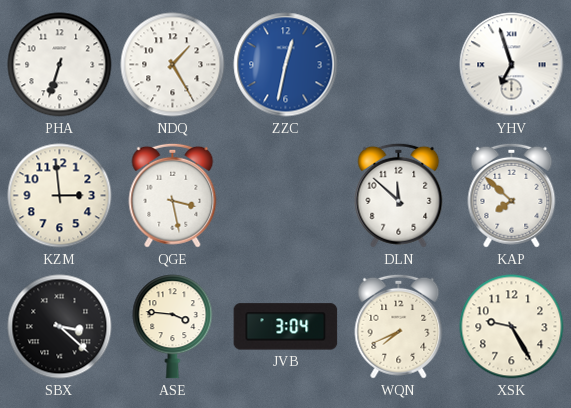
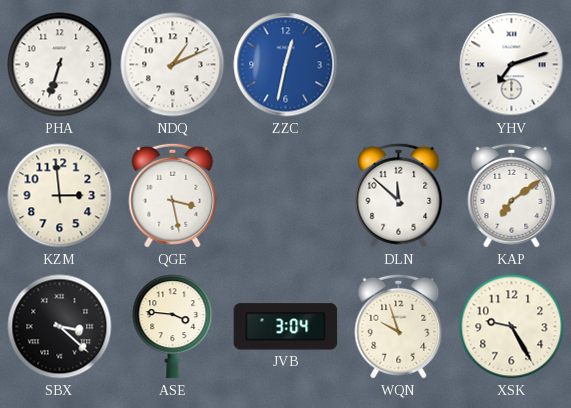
NDQ: 1:25 -> 1:11
YHV: 6:57 -> 7:12
KAP: 7:52 -> 7:09
WQN: 7:41 -> 9:57
